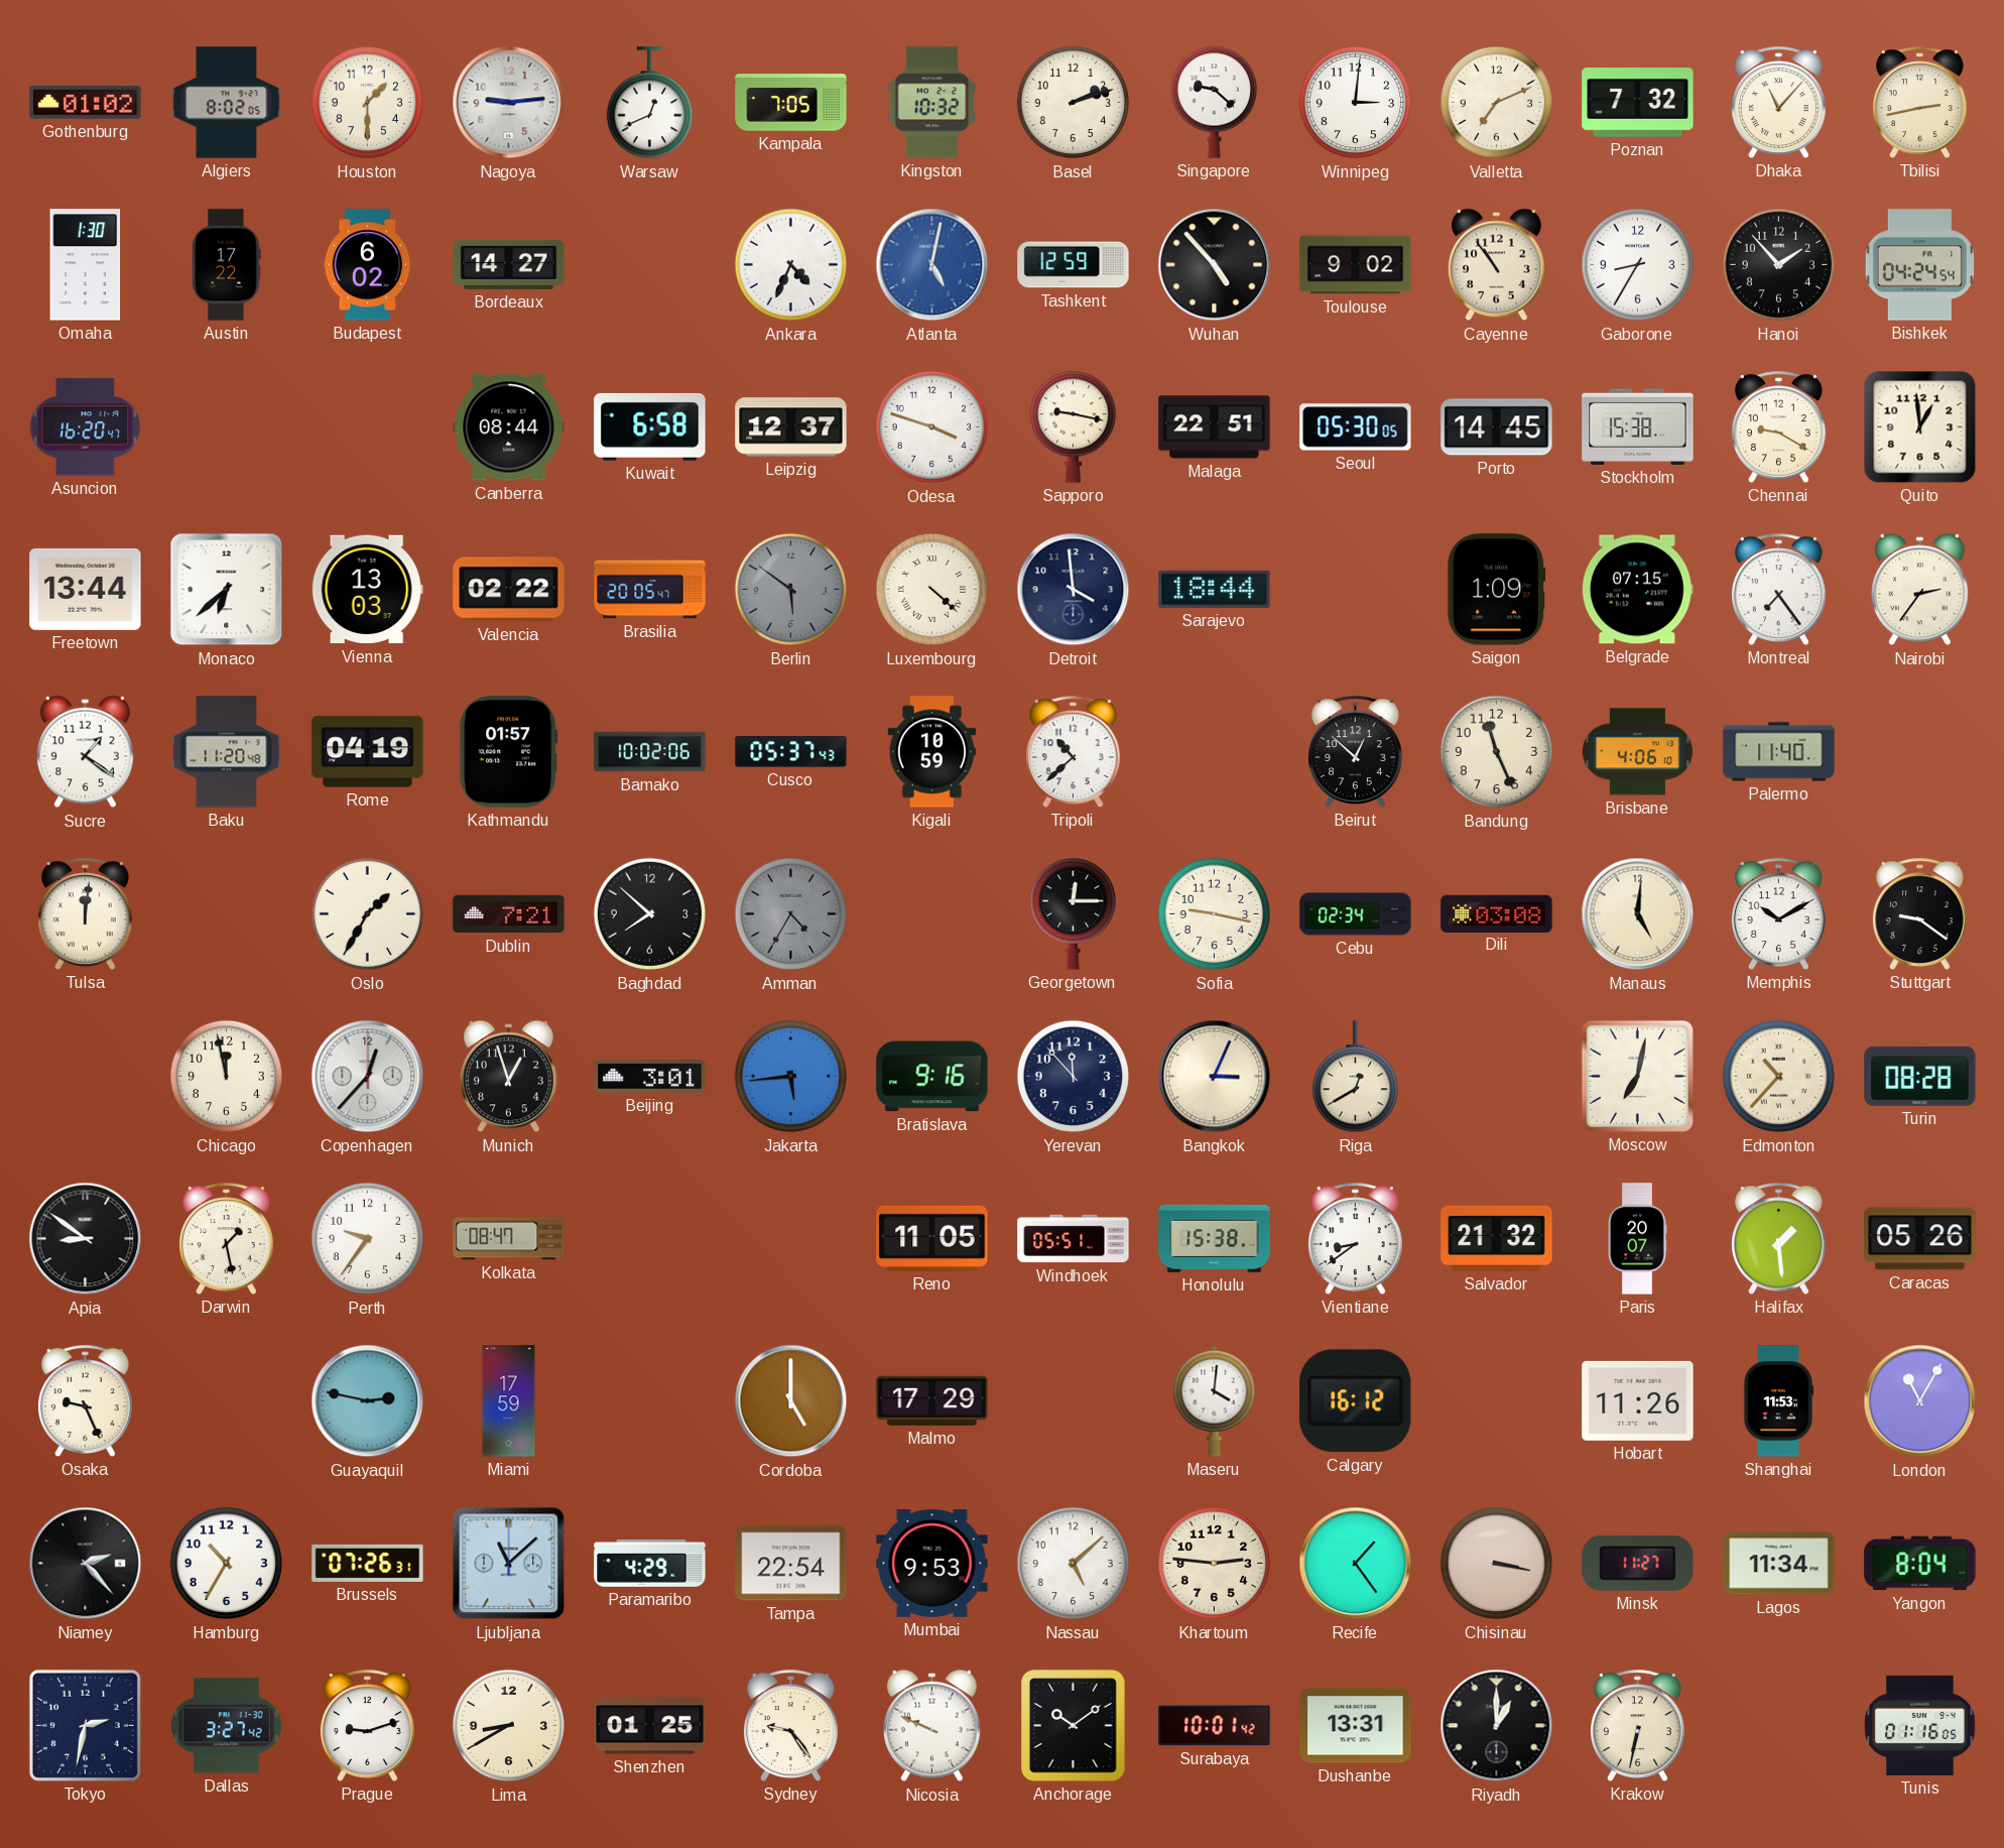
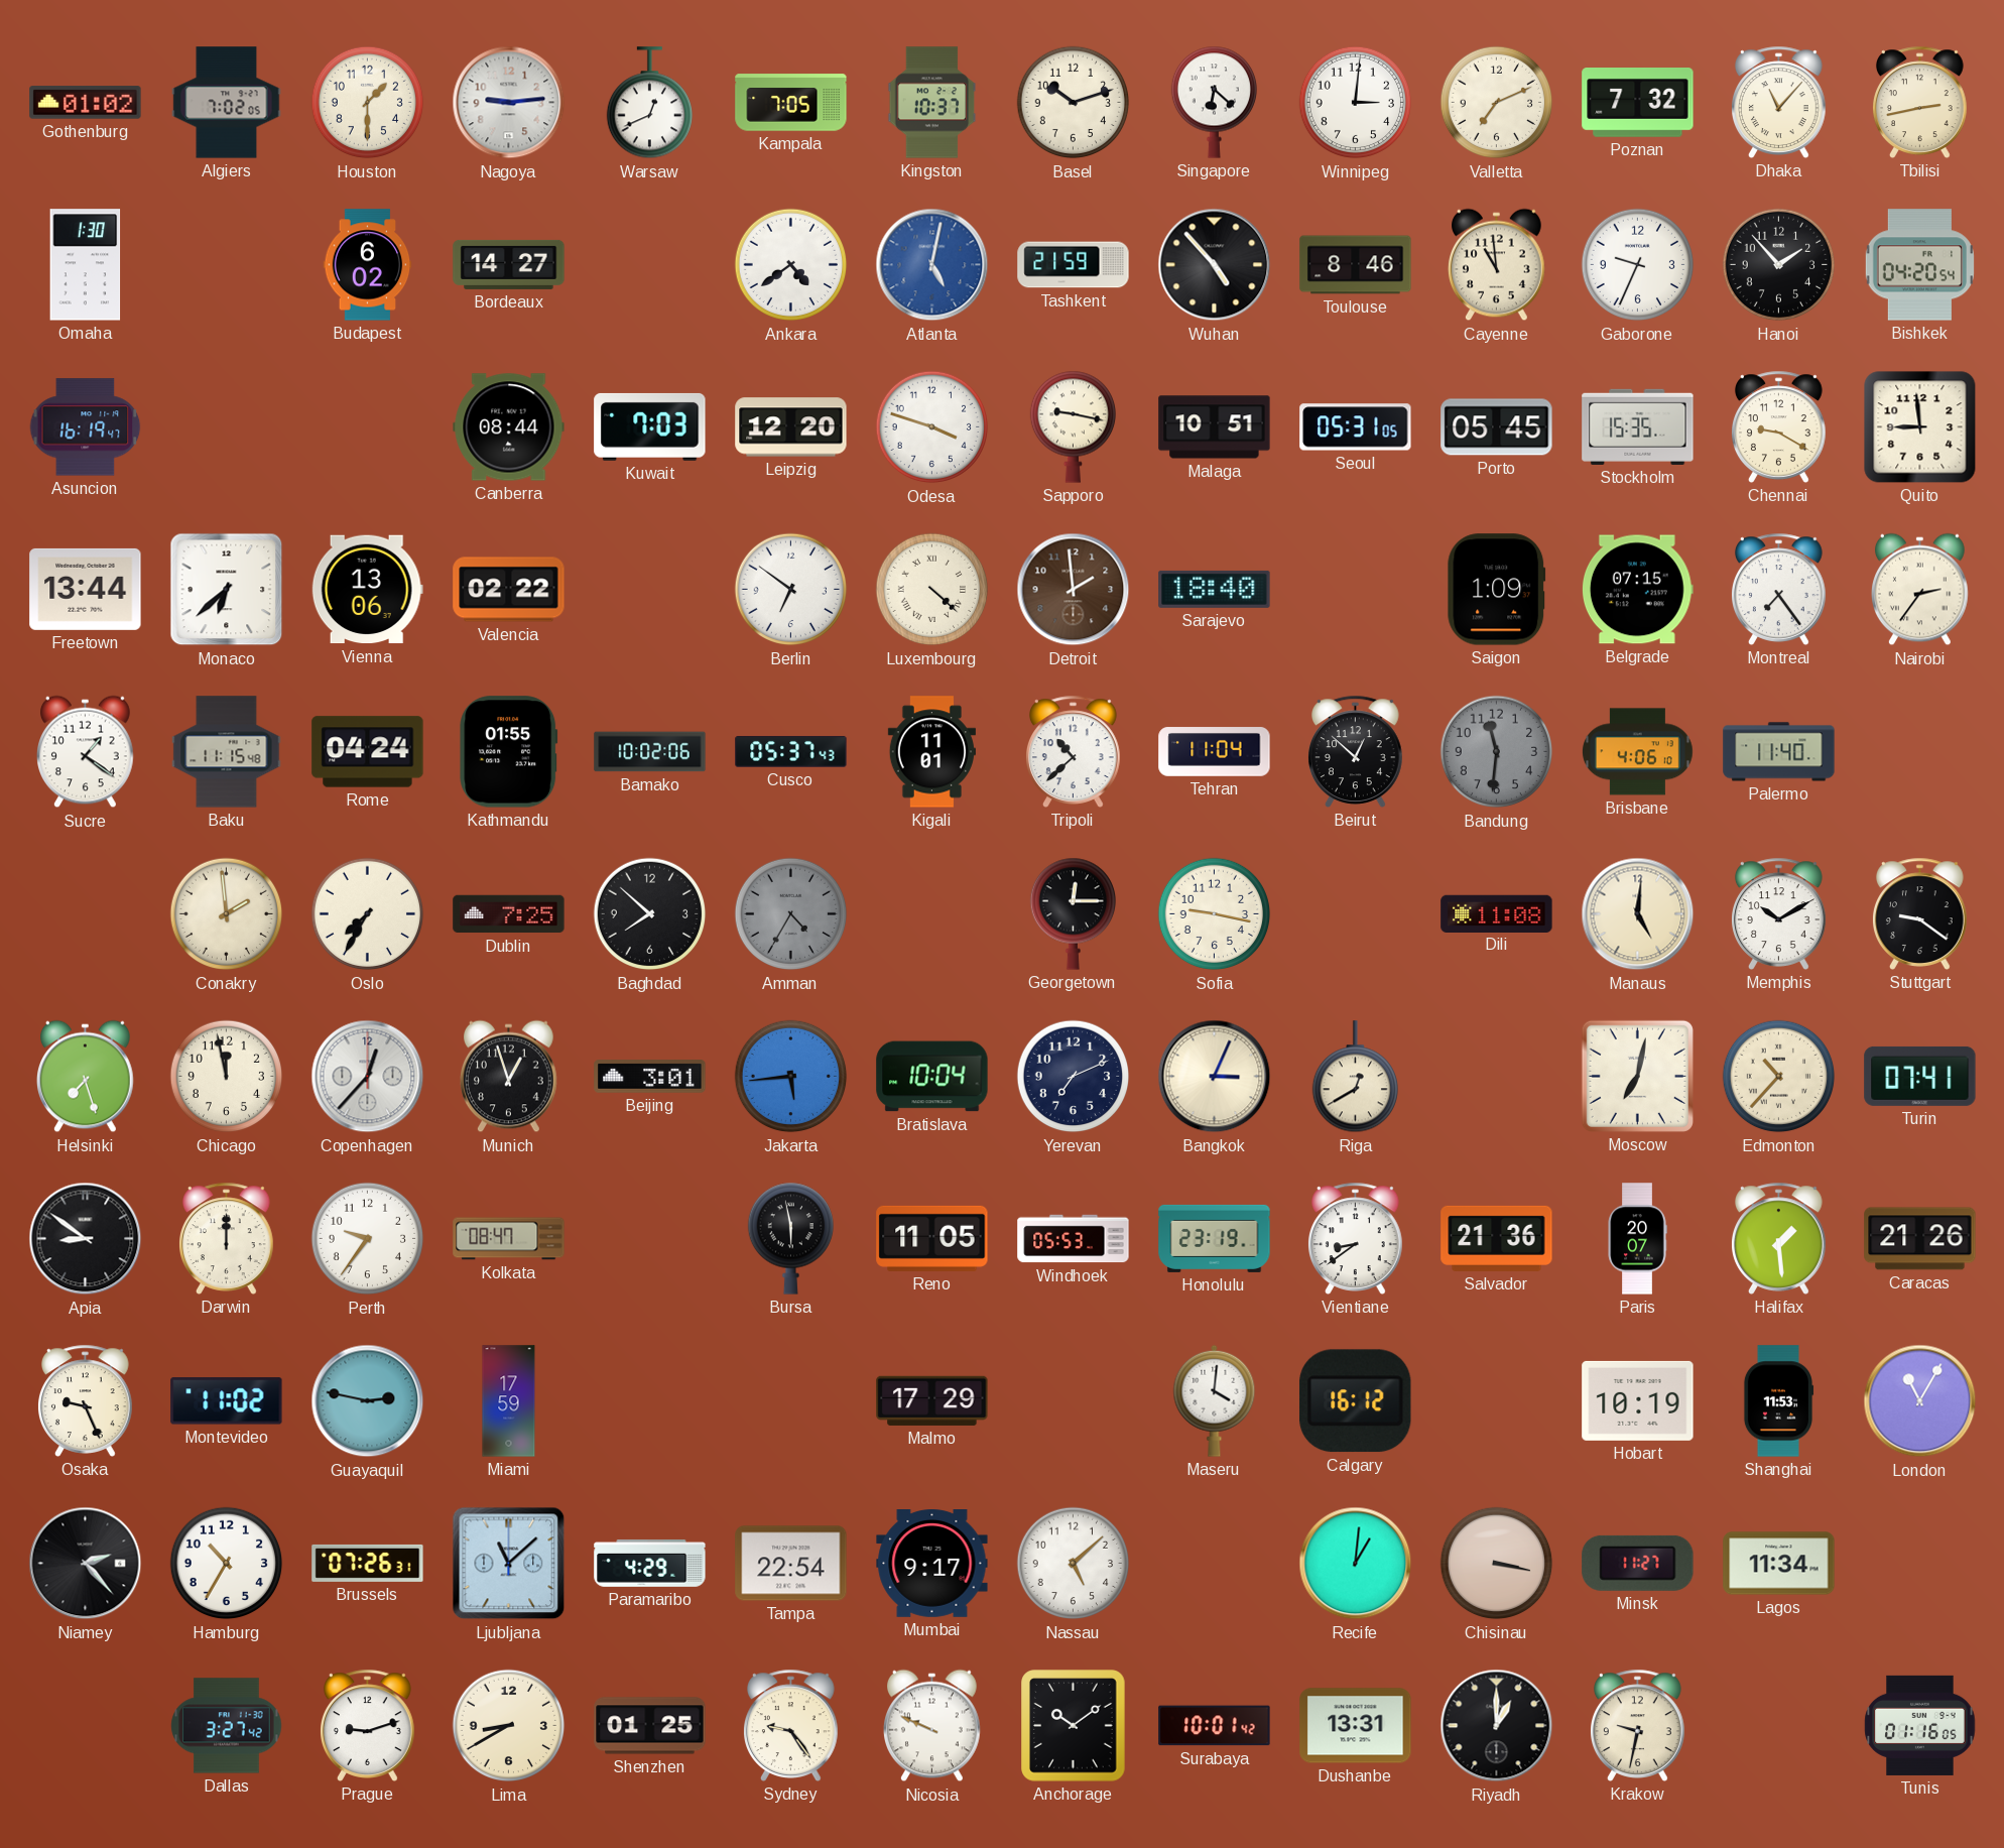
Algiers: 8:02 -> 7:02
Kingston: 10:32 -> 10:37
Basel: 2:12 -> 10:12
Singapore: 9:22 -> 6:22
Austin: 17:22 -> none
Ankara: 4:34 -> 4:39
Tashkent: 12:59 -> 21:59
Toulouse: 9:02 -> 8:46
Cayenne: 10:54 -> 10:59
Gaborone: 8:35 -> 9:34
Bishkek: 04:24 -> 04:20
Asuncion: 16:20 -> 16:19
Kuwait: 6:58 -> 7:03
Leipzig: 12:37 -> 12:20
Malaga: 22:51 -> 10:51
Seoul: 05:30 -> 05:31
Porto: 14:45 -> 05:45
Stockholm: 15:38 -> 15:35
Quito: 12:59 -> 8:59
Vienna: 13:03 -> 13:06
Brasilia: 20:05 -> none
Berlin: 5:51 -> 6:51
Berlin dial: grey -> white
Detroit: 3:59 -> 1:59
Detroit dial: navy -> brown
Sarajevo: 18:44 -> 18:40
Baku: 11:20 -> 11:15
Rome: 04:19 -> 04:24
Kathmandu: 01:57 -> 01:55
Kigali: 10:59 -> 11:01
Tehran: none -> 11:04
Bandung: 11:26 -> 11:31
Bandung dial: cream -> grey
Tulsa: 12:01 -> none
Conakry: none -> 1:59
Oslo: 1:35 -> 7:35
Dublin: 7:21 -> 7:25
Cebu: 02:34 -> none
Dili: 03:08 -> 11:08
Helsinki: none -> 7:27
Bratislava: 9:16 -> 10:04
Yerevan: 11:53 -> 7:11
Turin: 08:28 -> 07:41
Darwin: 1:28 -> 12:00
Bursa: none -> 5:58
Windhoek: 05:51 -> 05:53
Honolulu: 15:38 -> 23:19
Salvador: 21:32 -> 21:36
Caracas: 05:26 -> 21:26
Montevideo: none -> 11:02
Cordoba: 5:00 -> none
Hobart: 11:26 -> 10:19
Mumbai: 9:53 -> 9:17
Khartoum: 2:46 -> none
Recife: 1:24 -> 1:01
Yangon: 8:04 -> none
Tokyo: 2:32 -> none
Krakow: 6:32 -> 9:32
